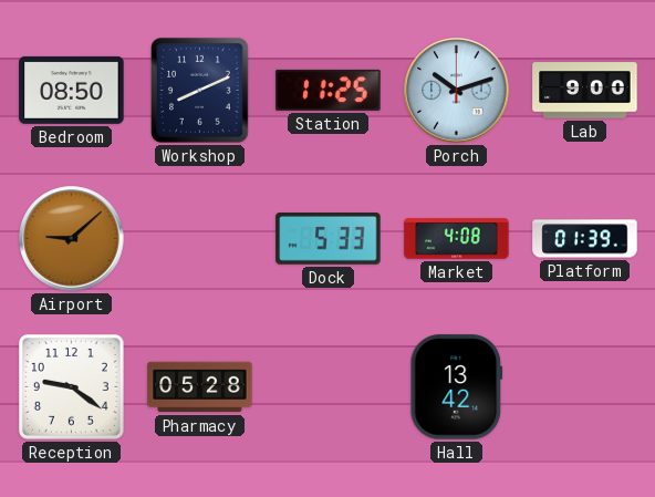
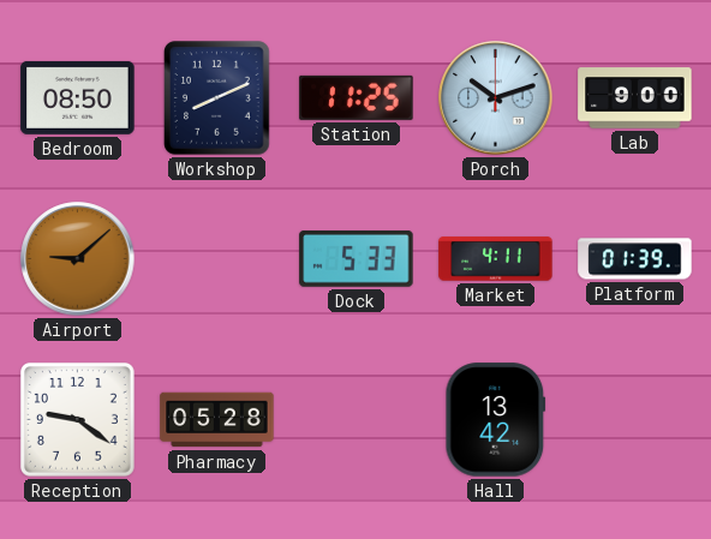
Market: 4:08 -> 4:11
